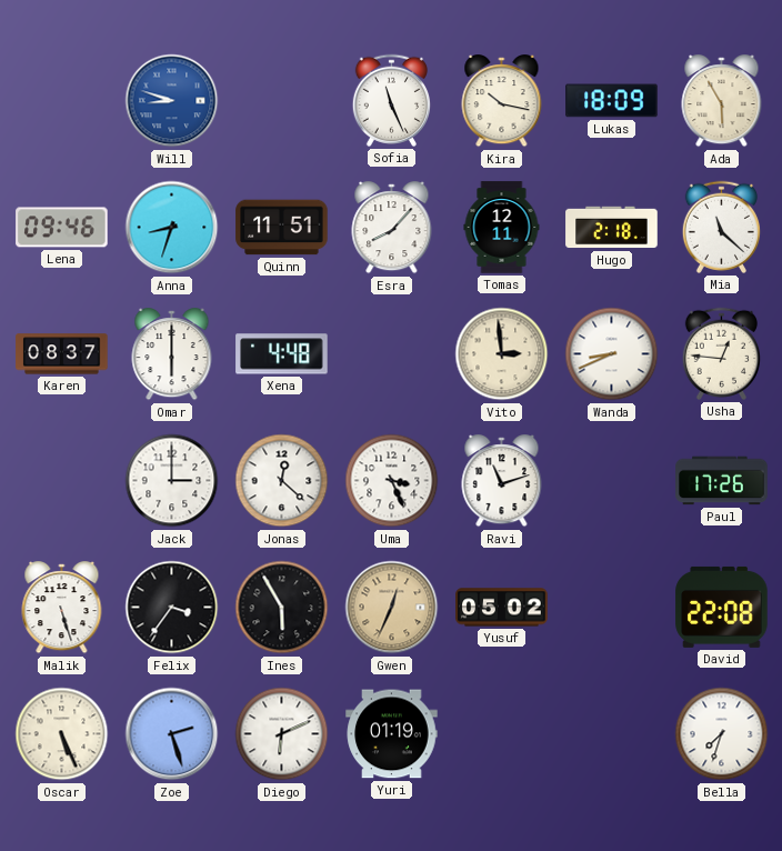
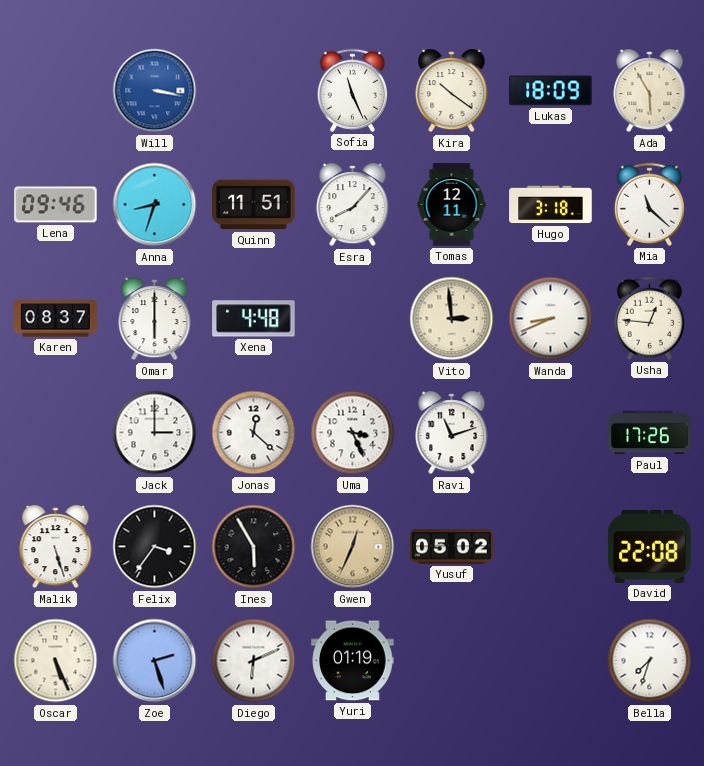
Will: 8:48 -> 3:17
Kira: 10:17 -> 10:21
Hugo: 2:18 -> 3:18
